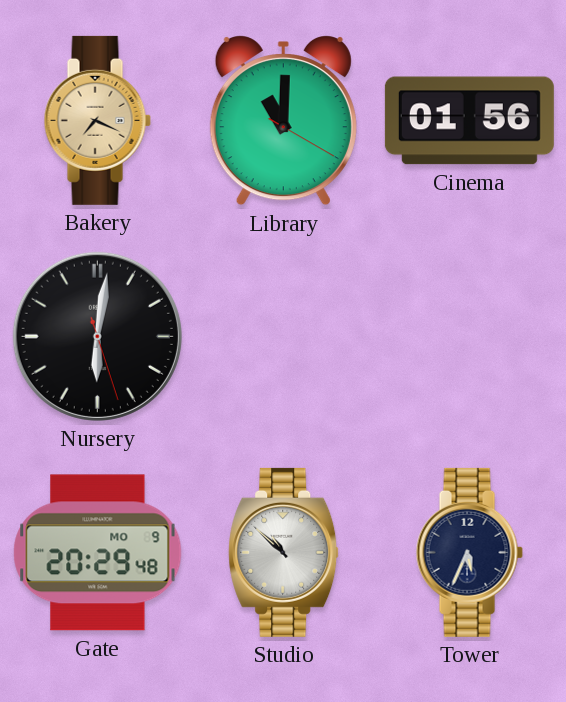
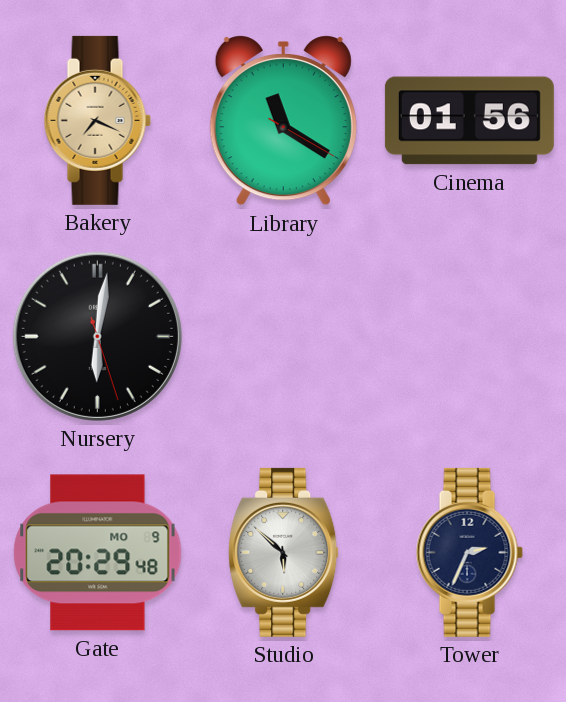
Library: 11:00 -> 11:20
Studio: 10:52 -> 5:52
Tower: 5:34 -> 2:34
